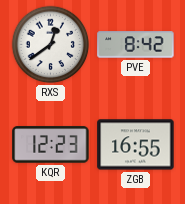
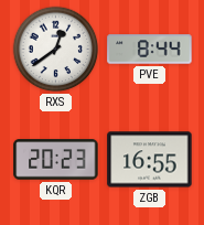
PVE: 8:42 -> 8:44
KQR: 12:23 -> 20:23
